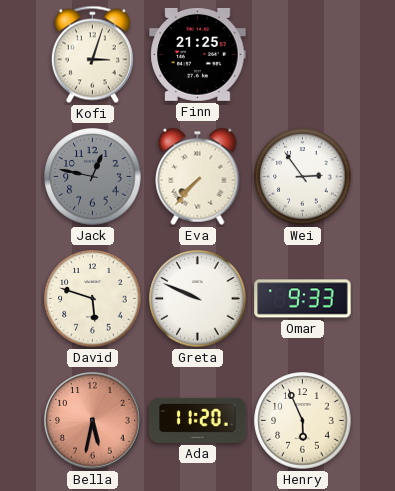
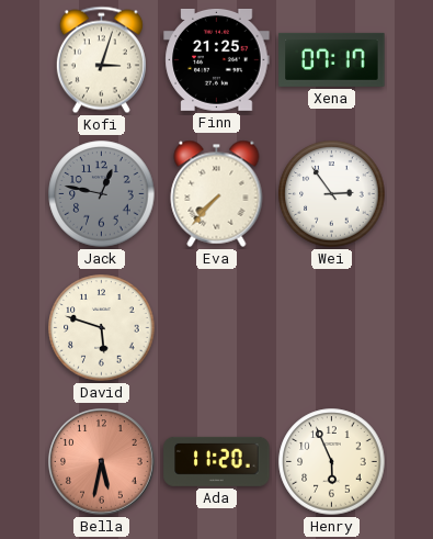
Xena: none -> 07:17
Greta: 9:49 -> none
Omar: 9:33 -> none
